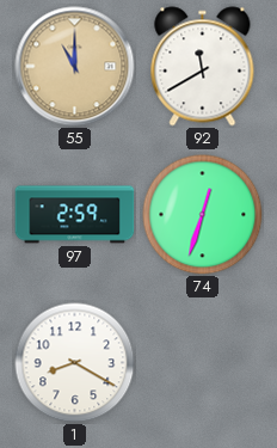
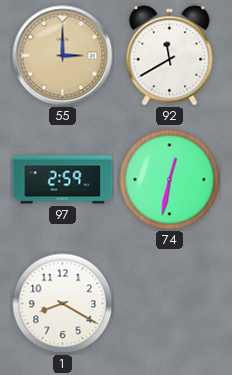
55: 11:00 -> 3:00
74: 12:33 -> 12:32
